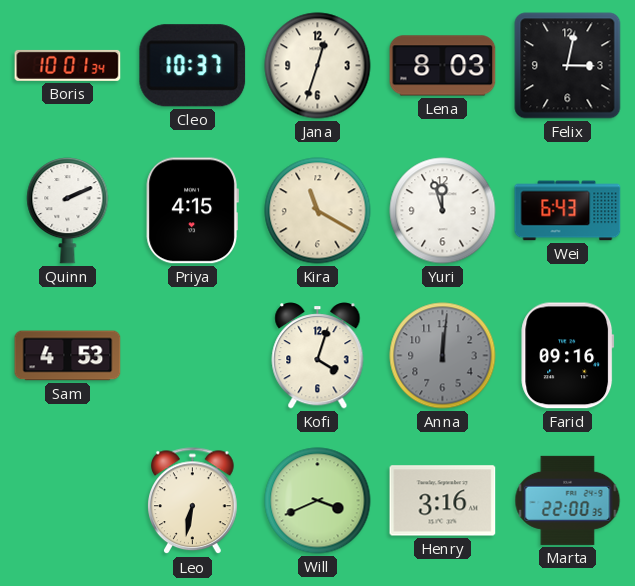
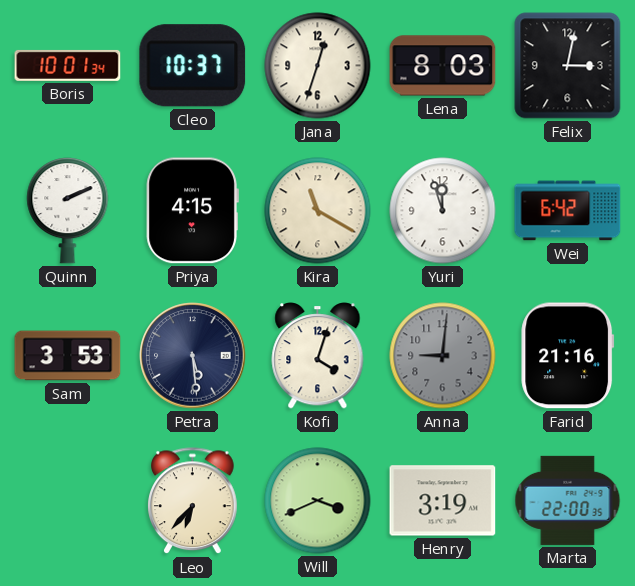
Wei: 6:43 -> 6:42
Sam: 4:53 -> 3:53
Petra: none -> 5:29
Anna: 12:01 -> 9:01
Farid: 09:16 -> 21:16
Leo: 6:32 -> 6:37
Henry: 3:16 -> 3:19
